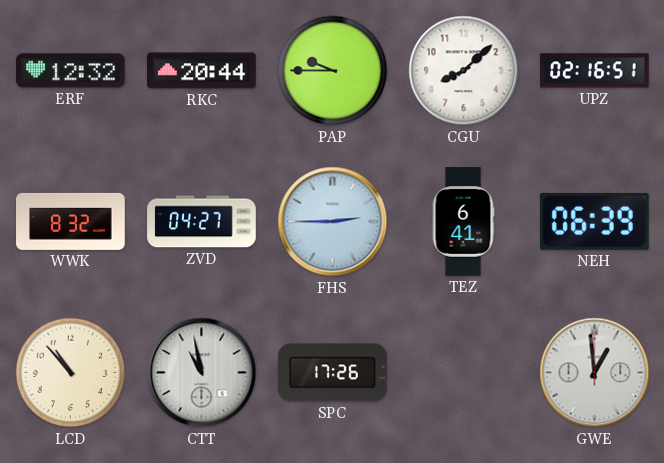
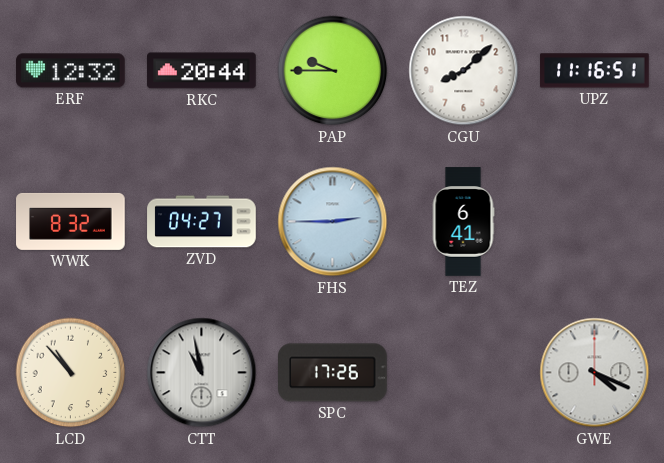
UPZ: 02:16 -> 11:16
NEH: 06:39 -> none
GWE: 12:59 -> 4:19
